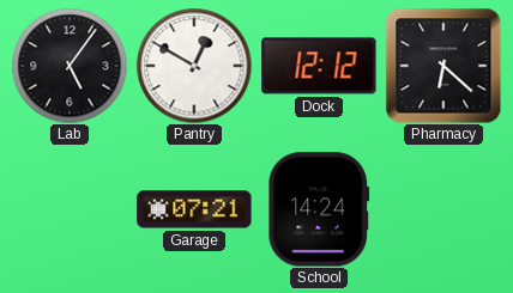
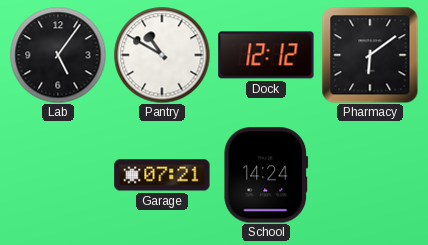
Pantry: 12:50 -> 10:50
Pharmacy: 6:22 -> 6:09
